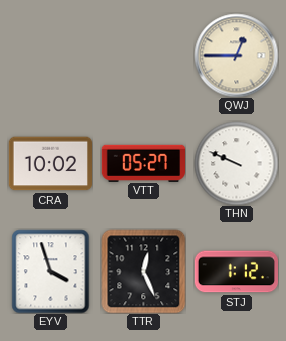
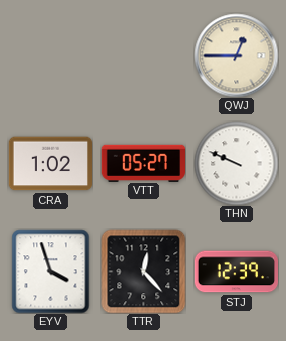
CRA: 10:02 -> 1:02
TTR: 12:26 -> 12:23
STJ: 1:12 -> 12:39
